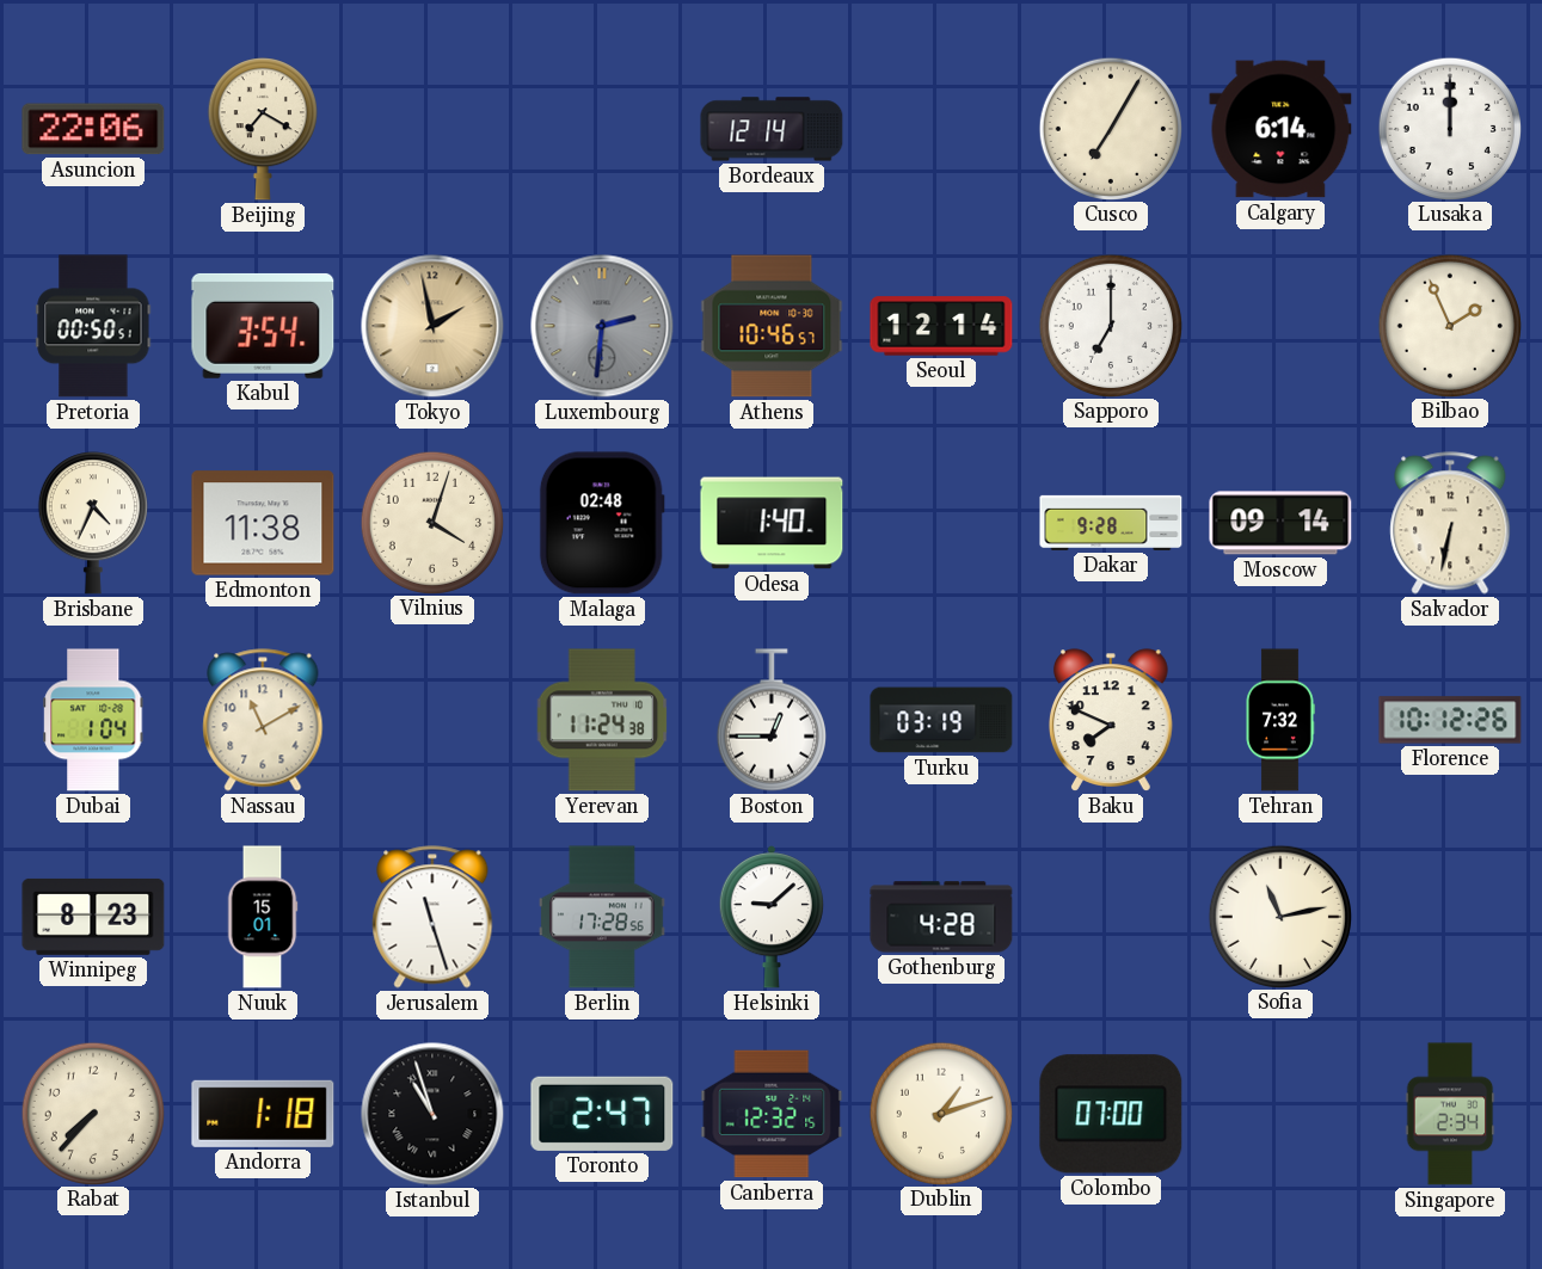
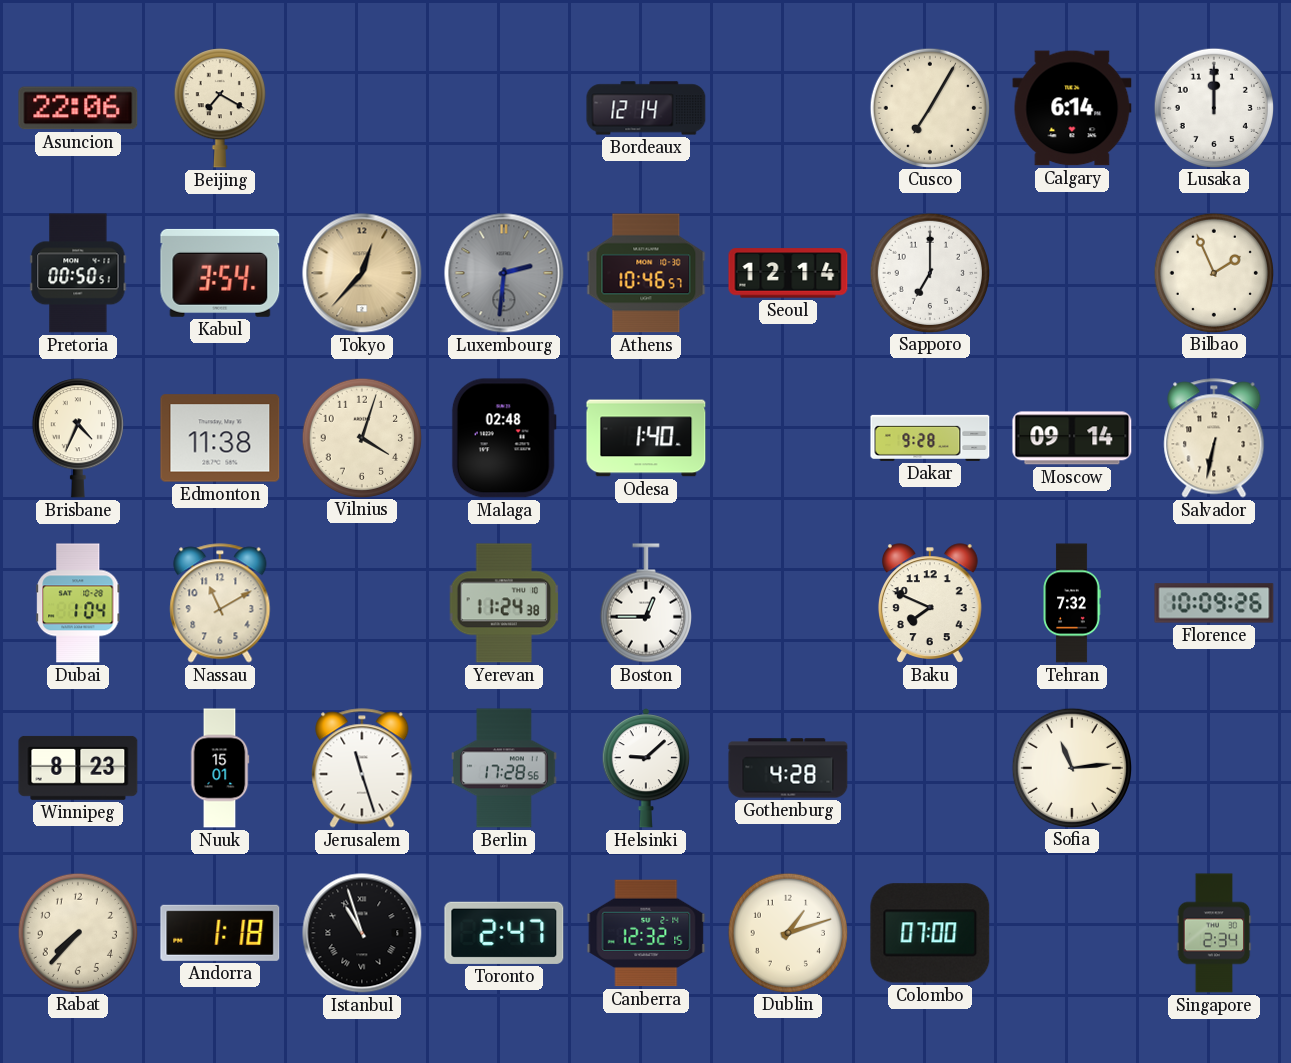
Tokyo: 1:58 -> 12:37
Turku: 03:19 -> none
Florence: 10:12 -> 10:09
Sofia: 11:13 -> 11:14
